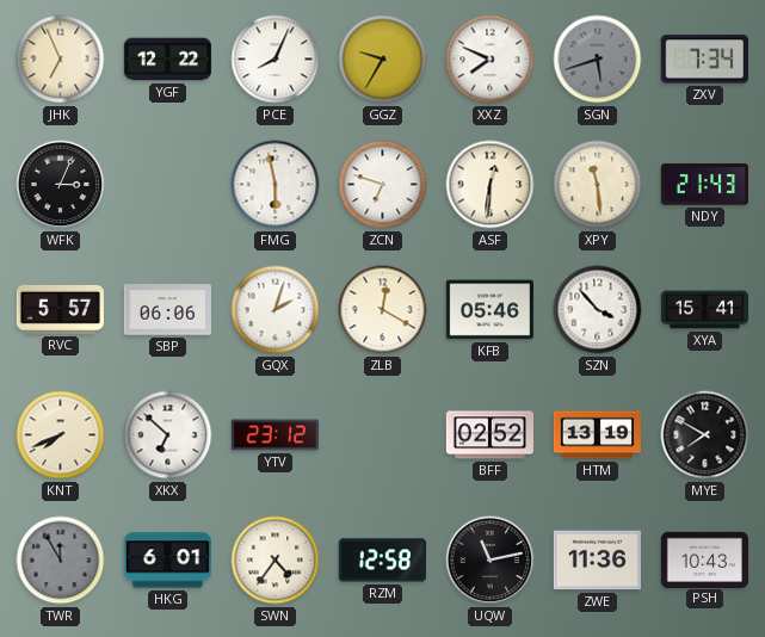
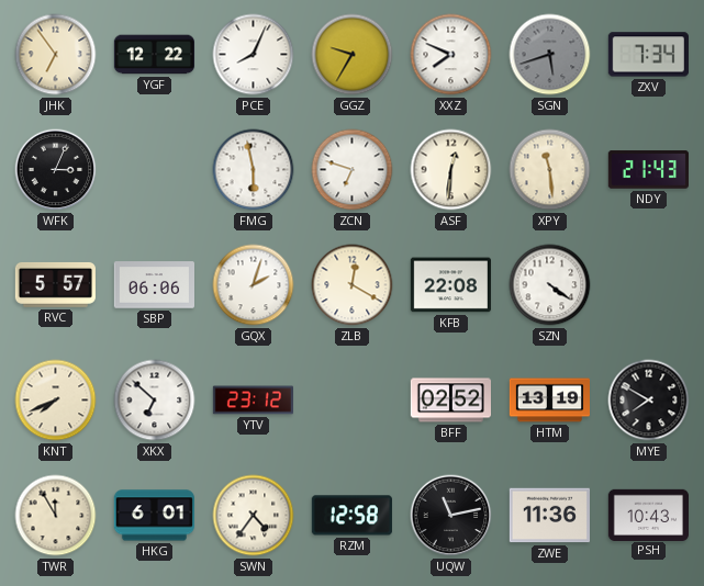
JHK: 6:56 -> 6:54
KFB: 05:46 -> 22:08
SZN: 3:53 -> 4:21
XYA: 15:41 -> none
TWR dial: grey -> cream
